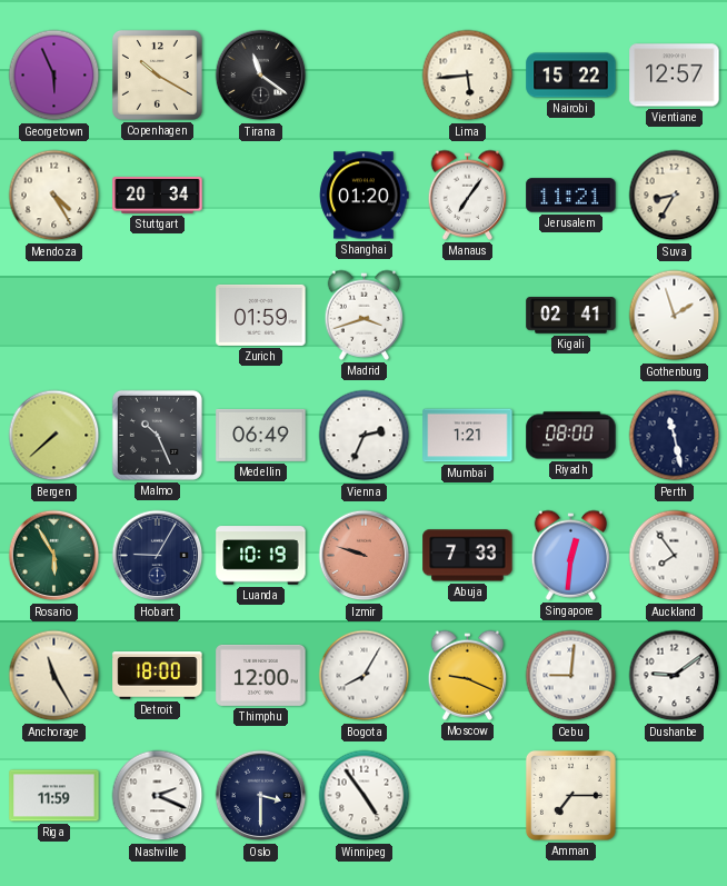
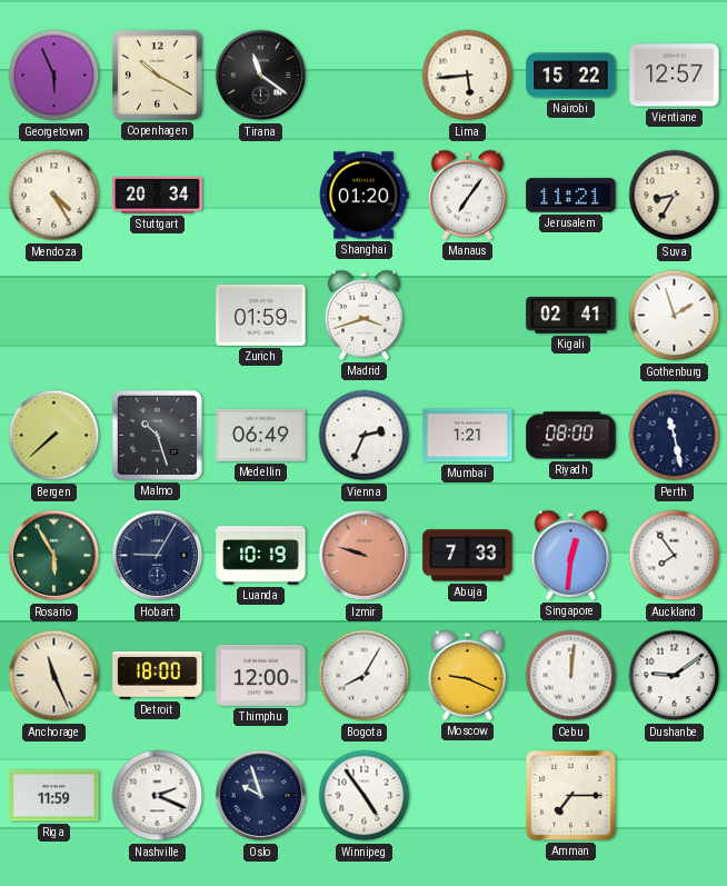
Malmo: 10:26 -> 10:27
Anchorage: 11:25 -> 11:26
Cebu: 9:01 -> 12:01
Oslo: 3:30 -> 9:57
